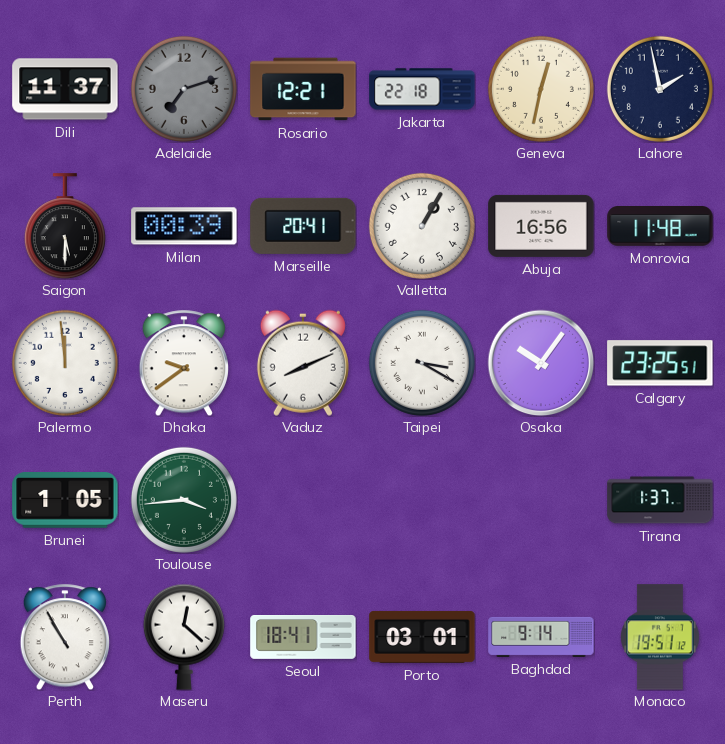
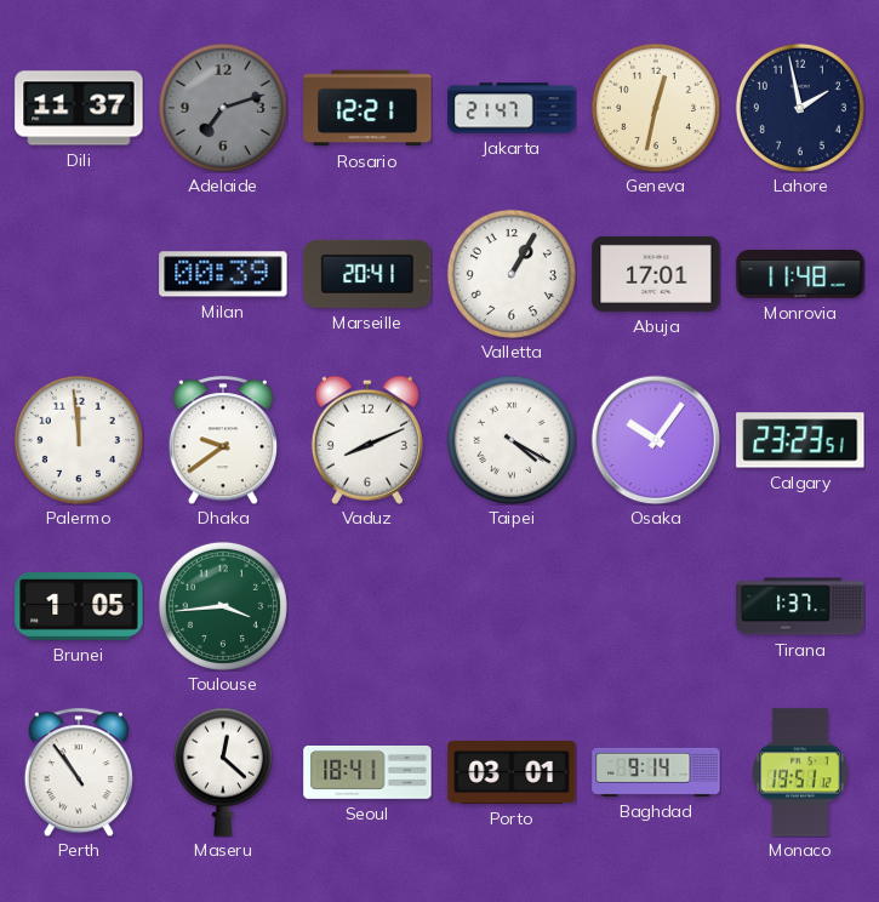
Jakarta: 22:18 -> 21:47
Saigon: 5:30 -> none
Abuja: 16:56 -> 17:01
Taipei: 3:20 -> 4:20
Calgary: 23:25 -> 23:23
Perth: 10:55 -> 10:54
